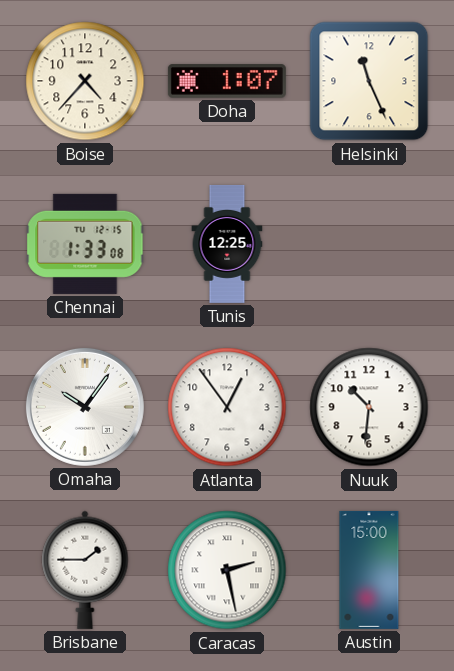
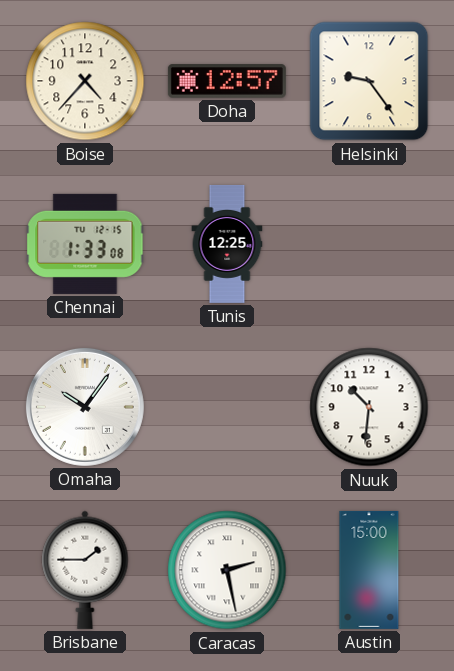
Doha: 1:07 -> 12:57
Helsinki: 11:26 -> 9:24
Atlanta: 12:54 -> none
